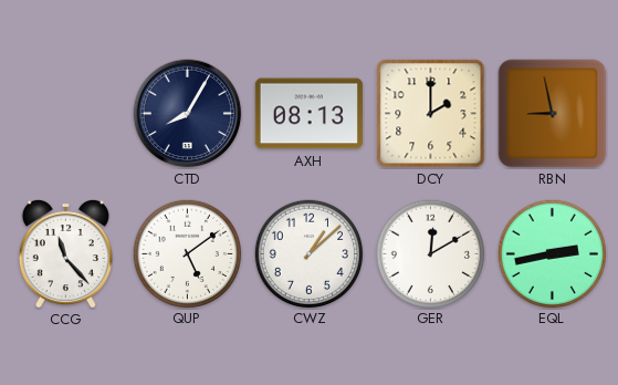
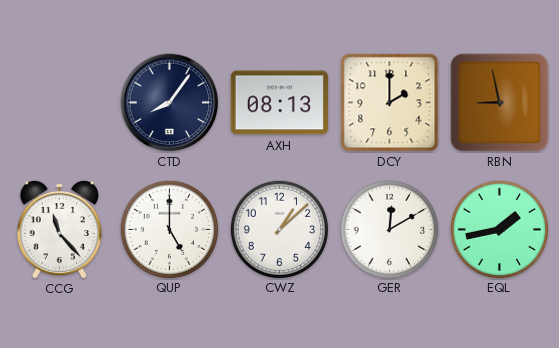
CTD: 8:05 -> 8:06
QUP: 5:09 -> 5:00
EQL: 2:43 -> 1:43
